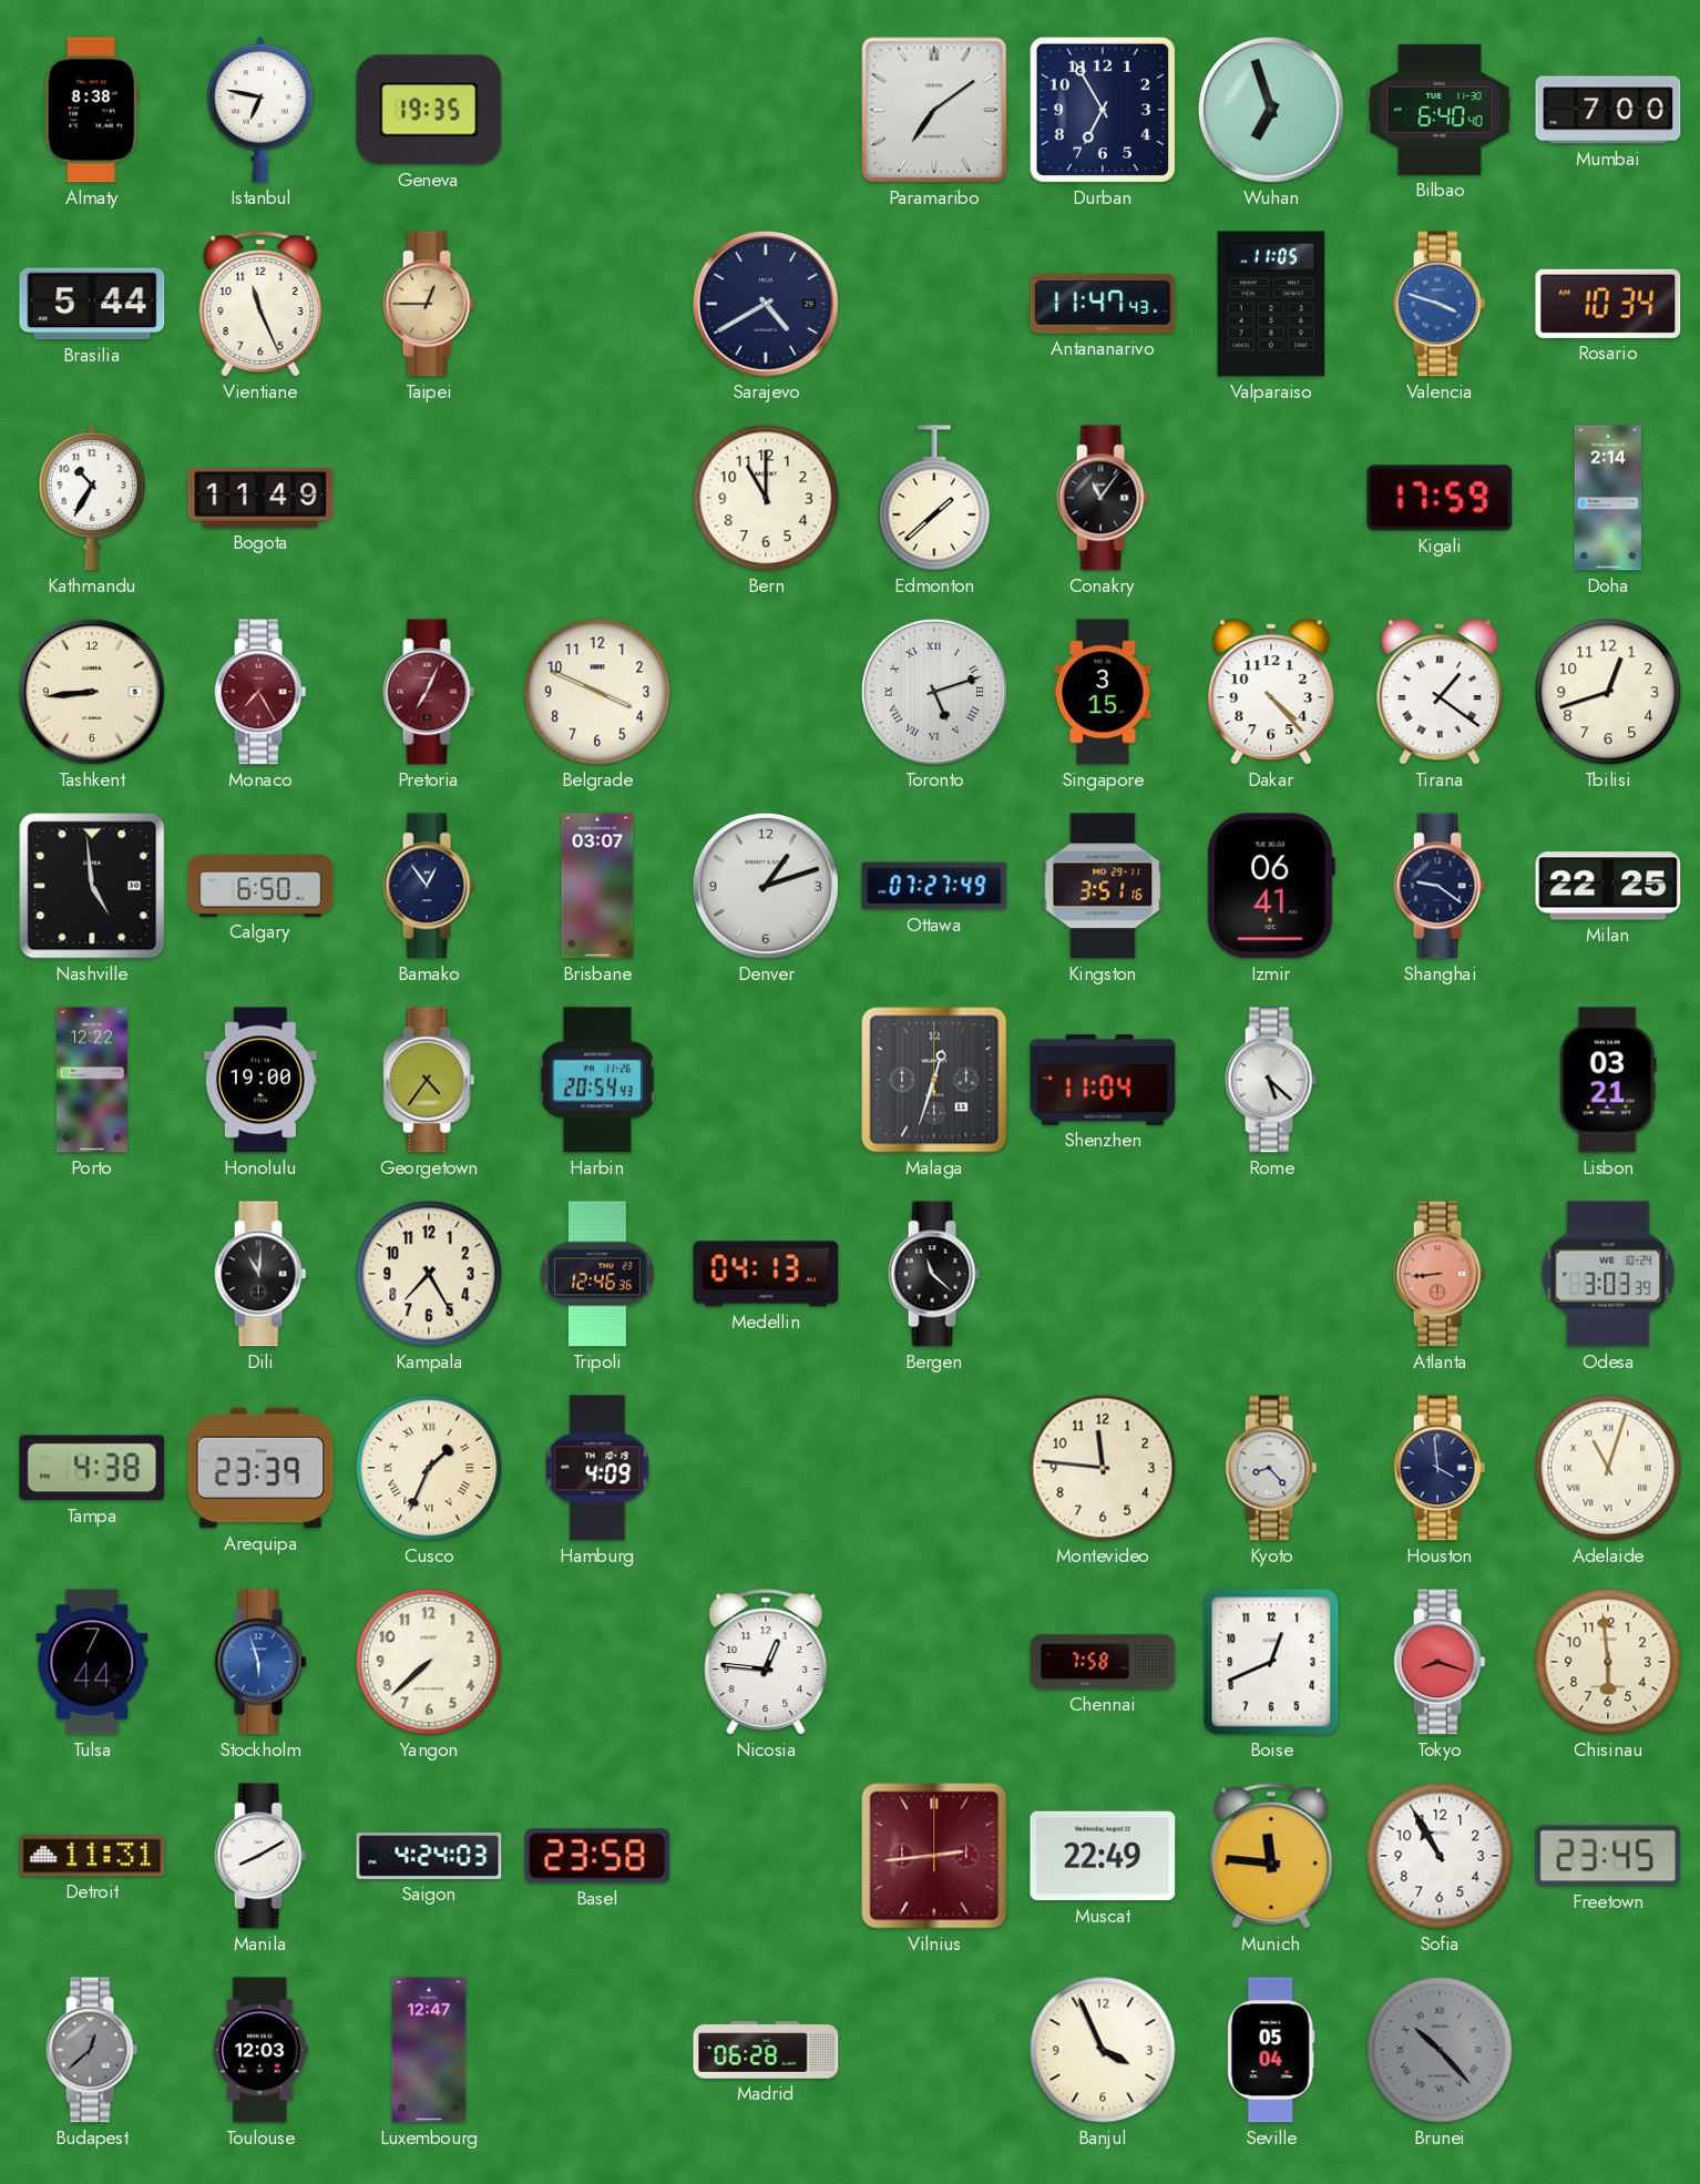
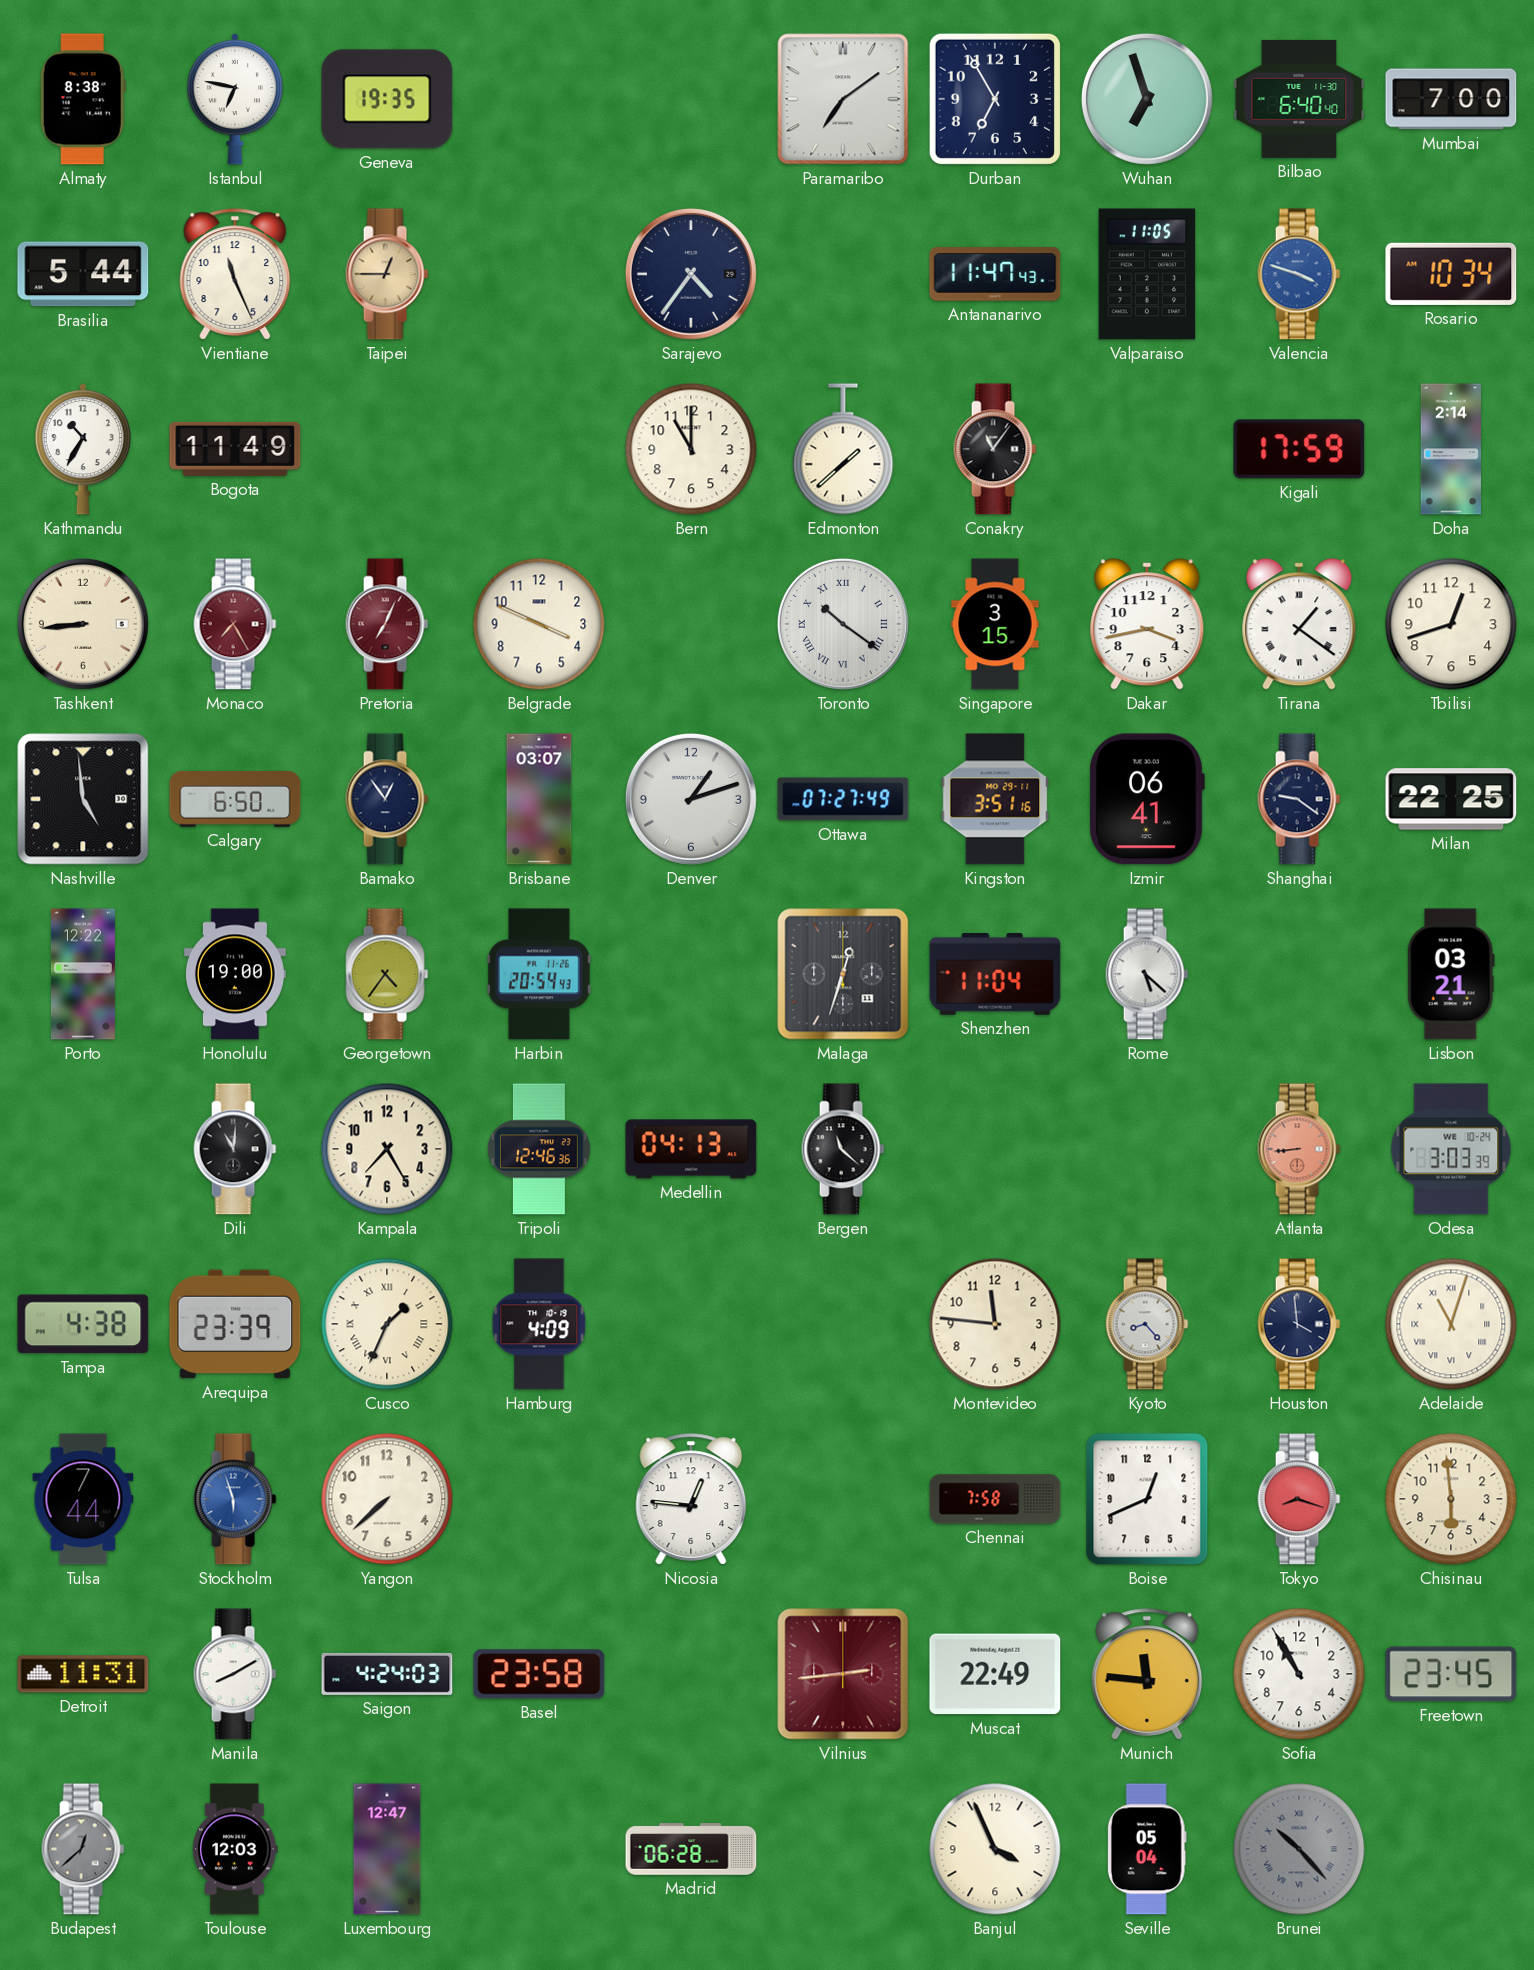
Sarajevo: 4:40 -> 4:36
Toronto: 5:12 -> 10:21
Dakar: 4:23 -> 3:43
